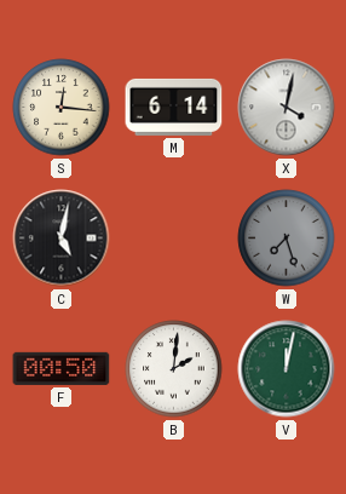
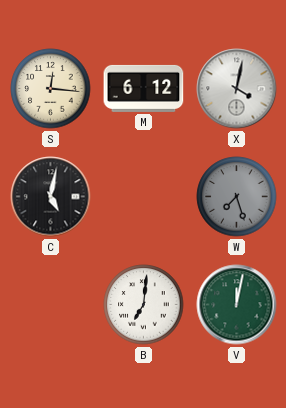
M: 6:14 -> 6:12
F: 00:50 -> none
B: 2:01 -> 7:01
